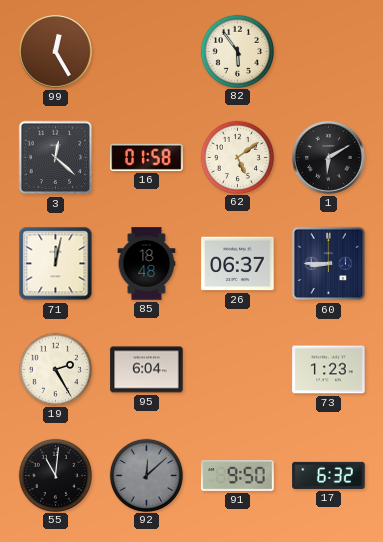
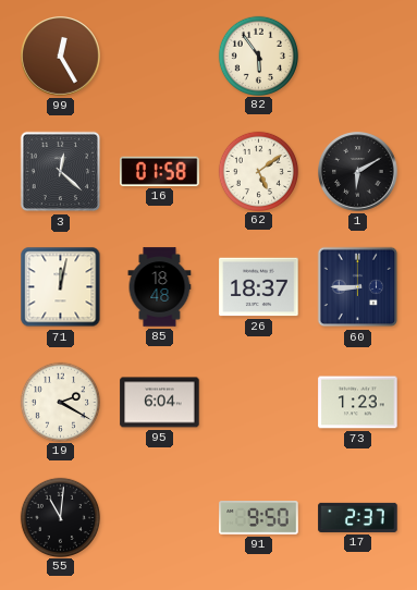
26: 06:37 -> 18:37
19: 2:25 -> 2:20
92: 12:08 -> none
17: 6:32 -> 2:37
